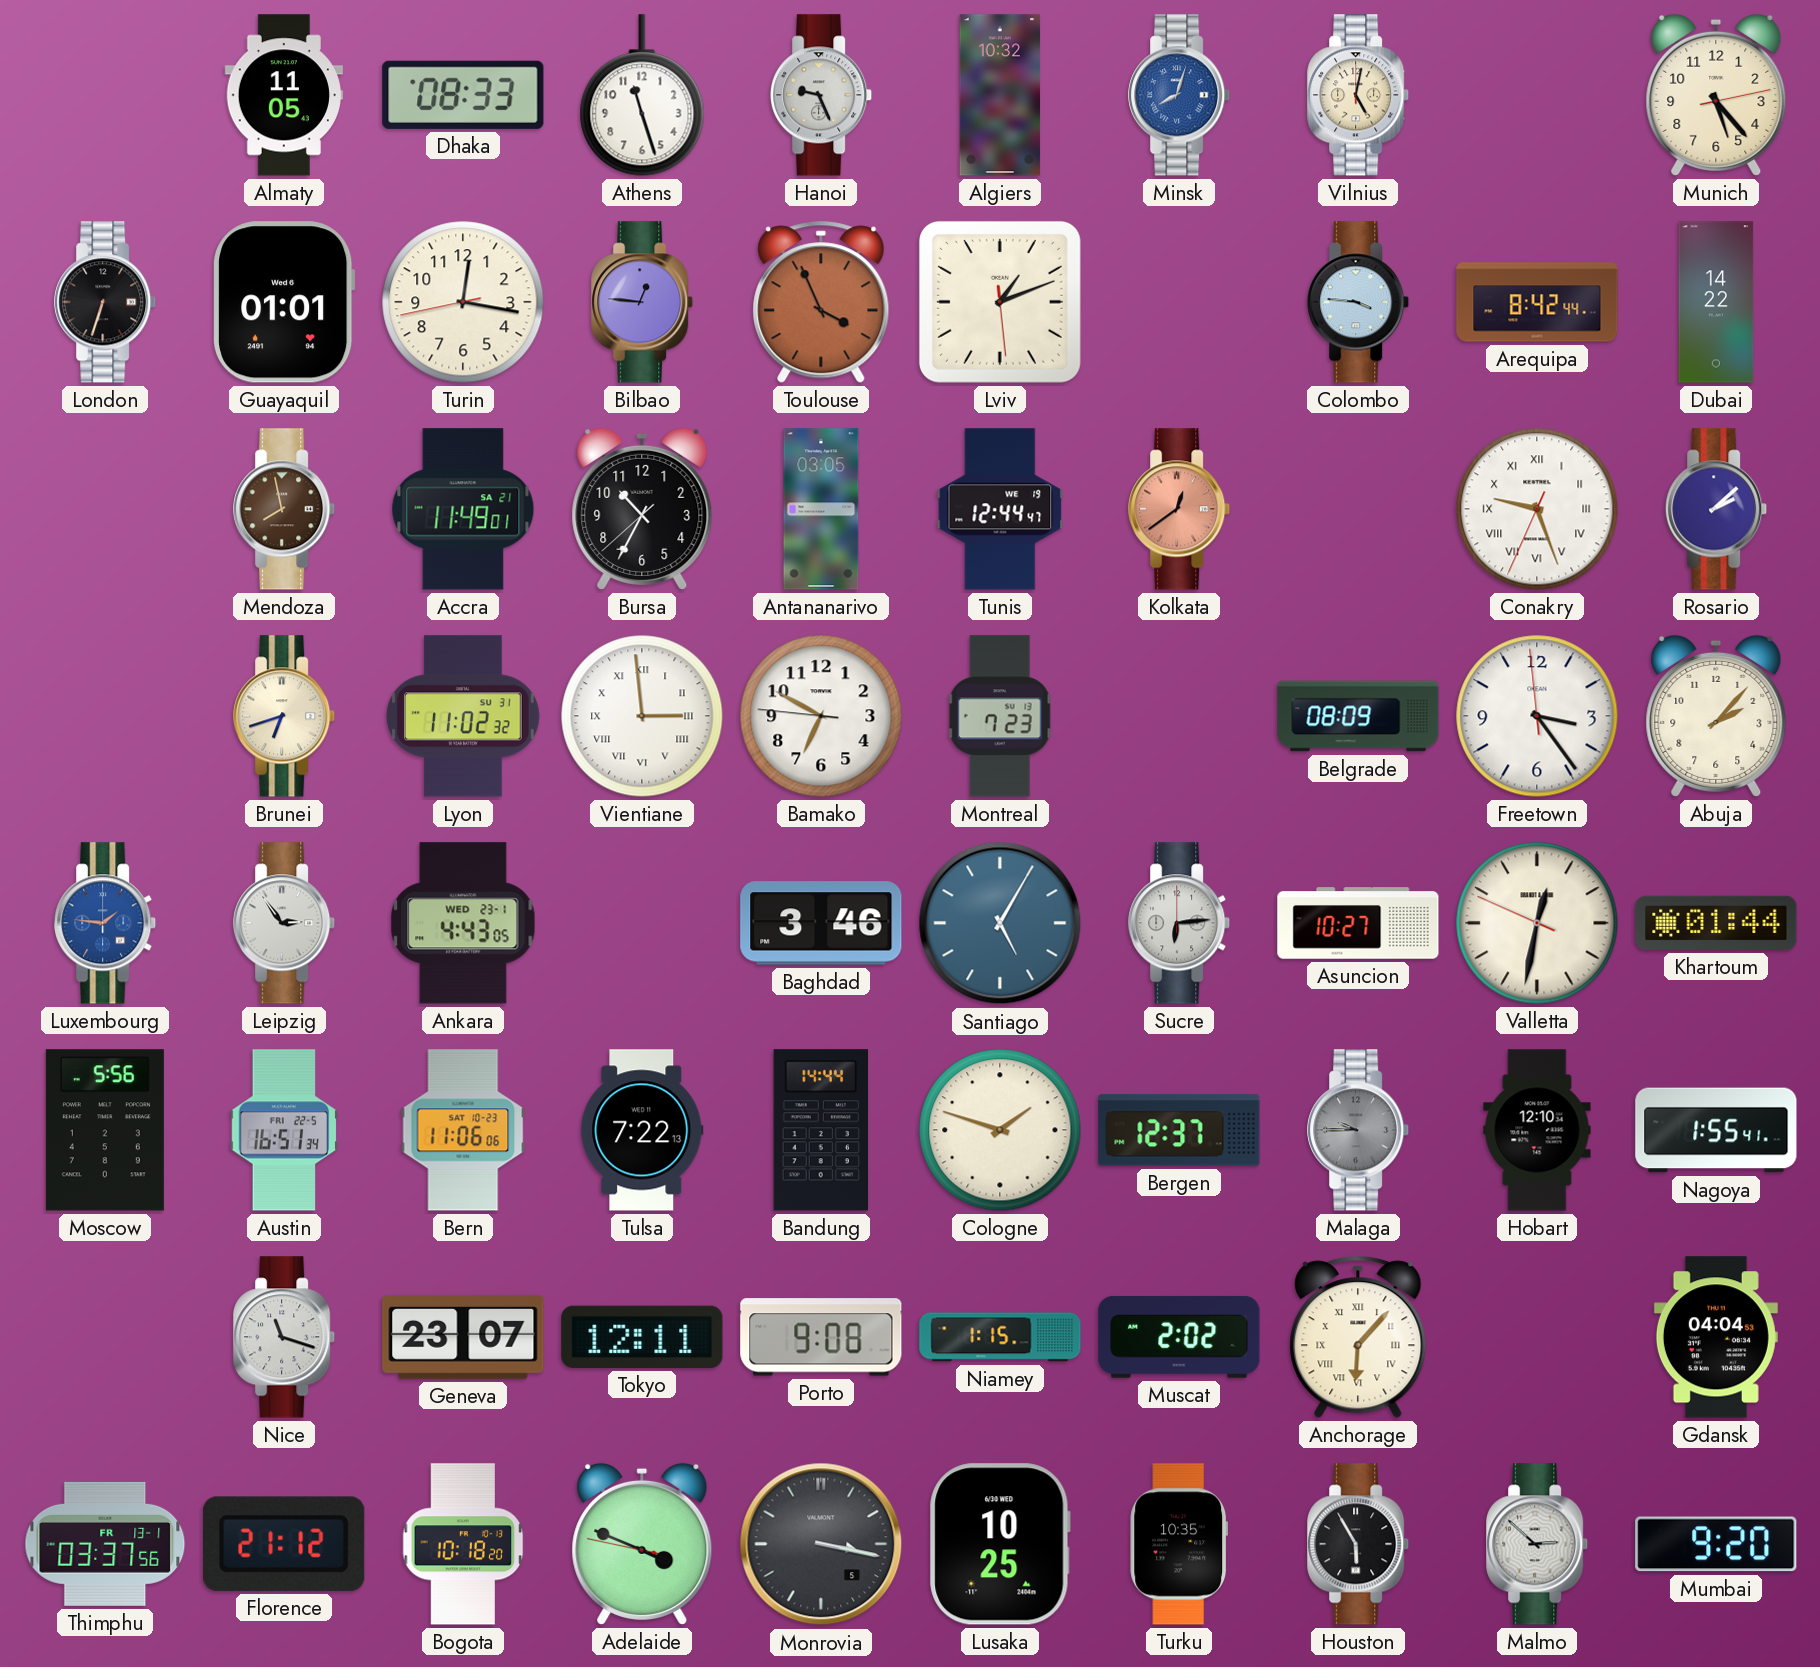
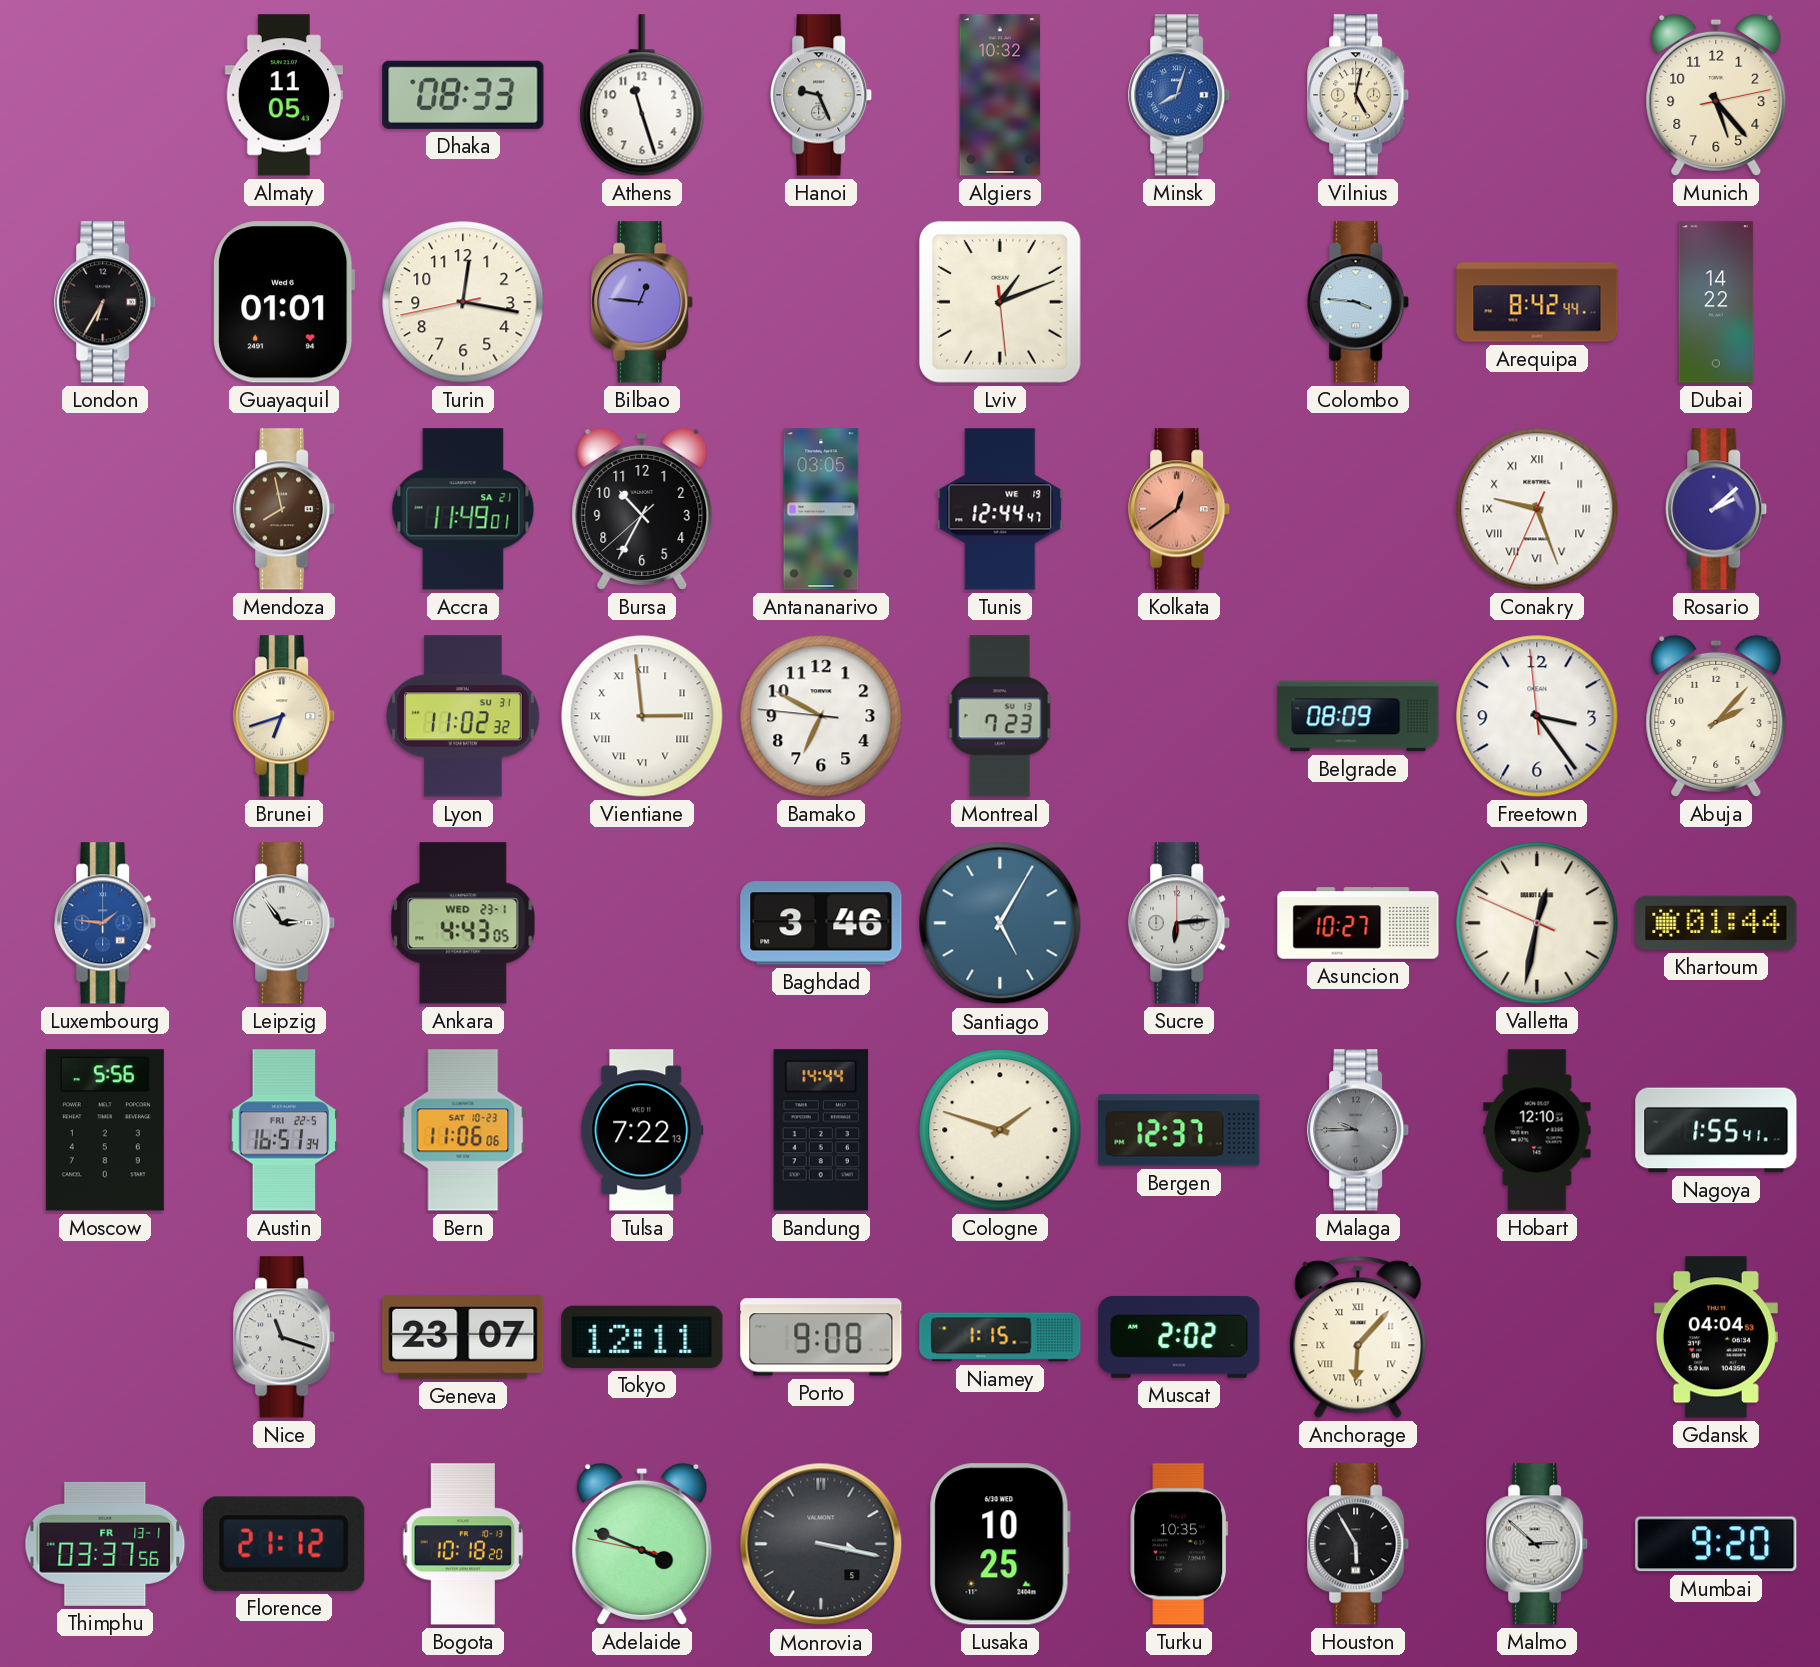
London: 6:33 -> 6:35
Toulouse: 3:56 -> none
